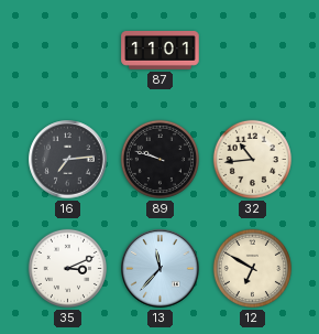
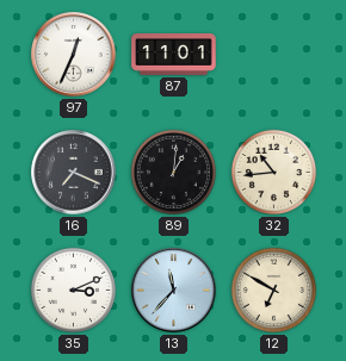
97: none -> 12:34
16: 7:14 -> 7:19
89: 9:48 -> 1:01
